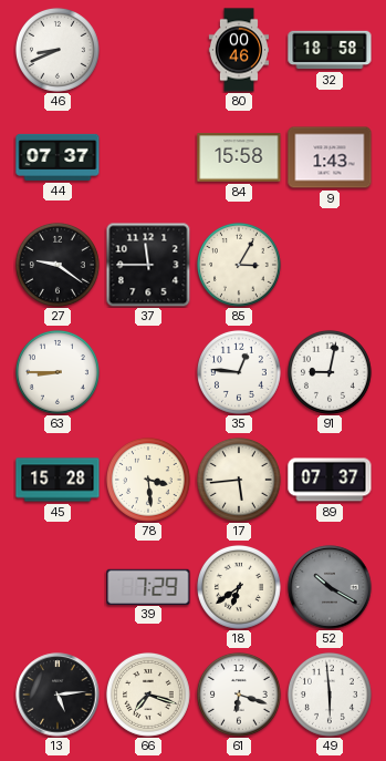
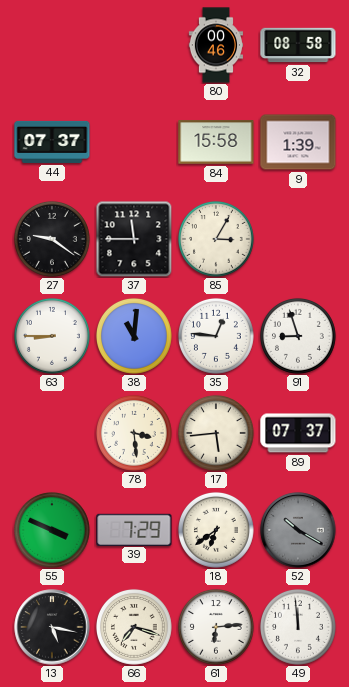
46: 8:41 -> none
32: 18:58 -> 08:58
9: 1:43 -> 1:39
38: none -> 11:01
91: 9:02 -> 8:57
45: 15:28 -> none
55: none -> 3:49
13: 5:14 -> 5:17
61: 6:18 -> 6:14
49: 5:59 -> 11:59
